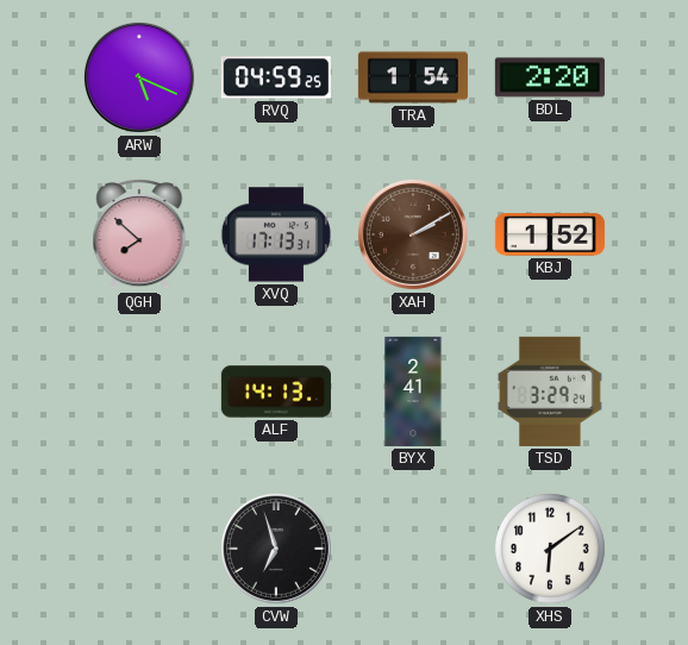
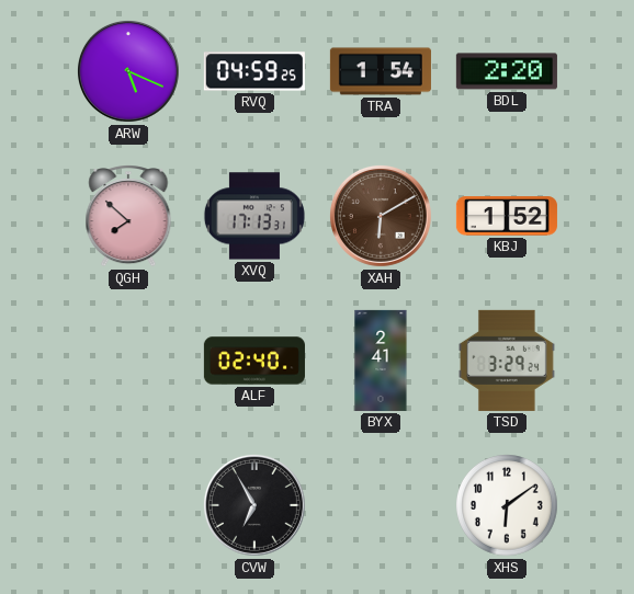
XAH: 2:10 -> 6:10
ALF: 14:13 -> 02:40
CVW: 6:57 -> 6:55
